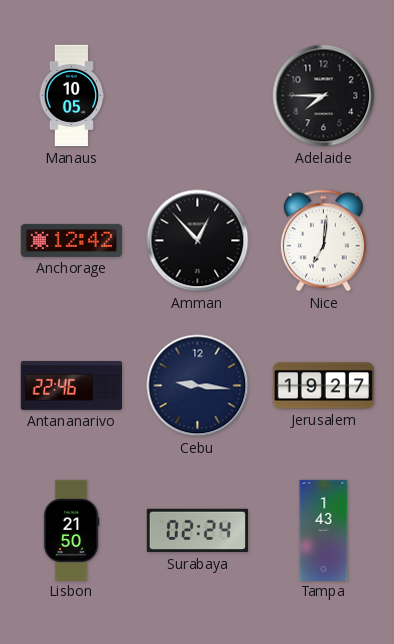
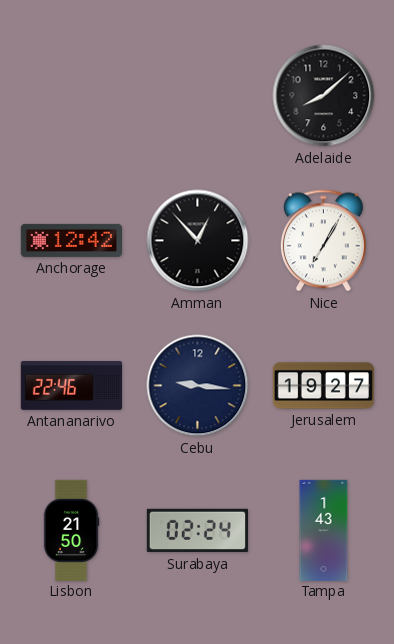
Manaus: 10:05 -> none
Adelaide: 7:45 -> 8:08
Nice: 7:01 -> 7:05
